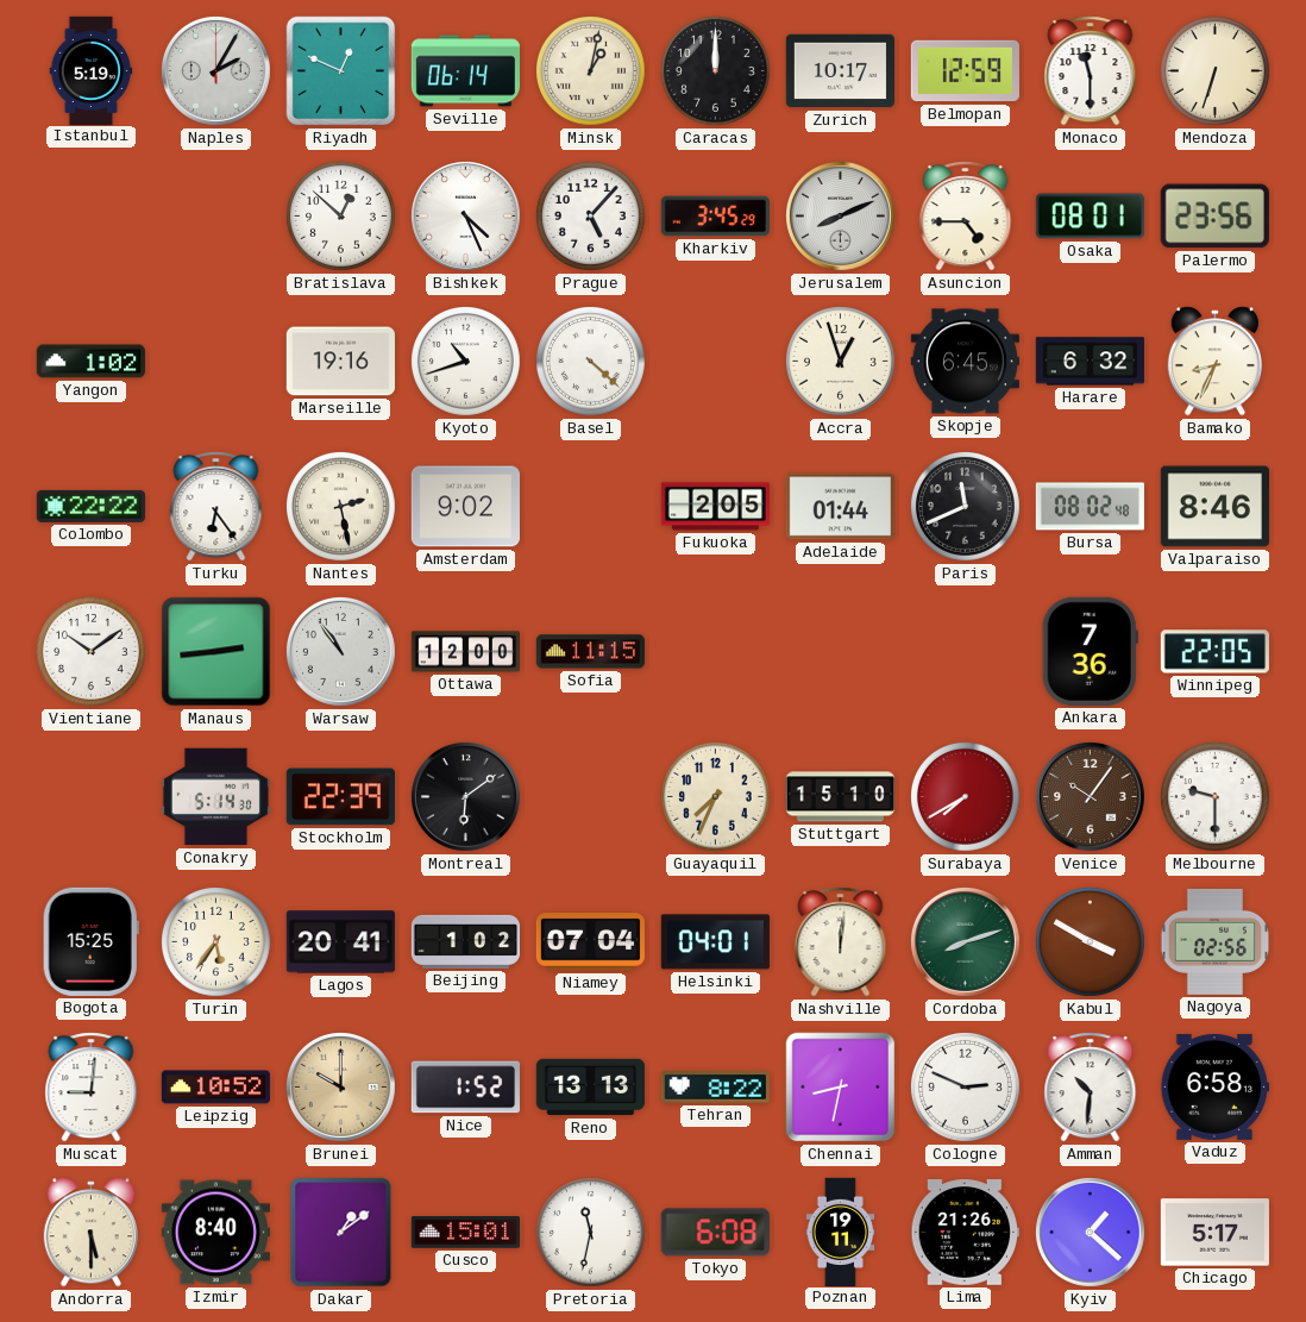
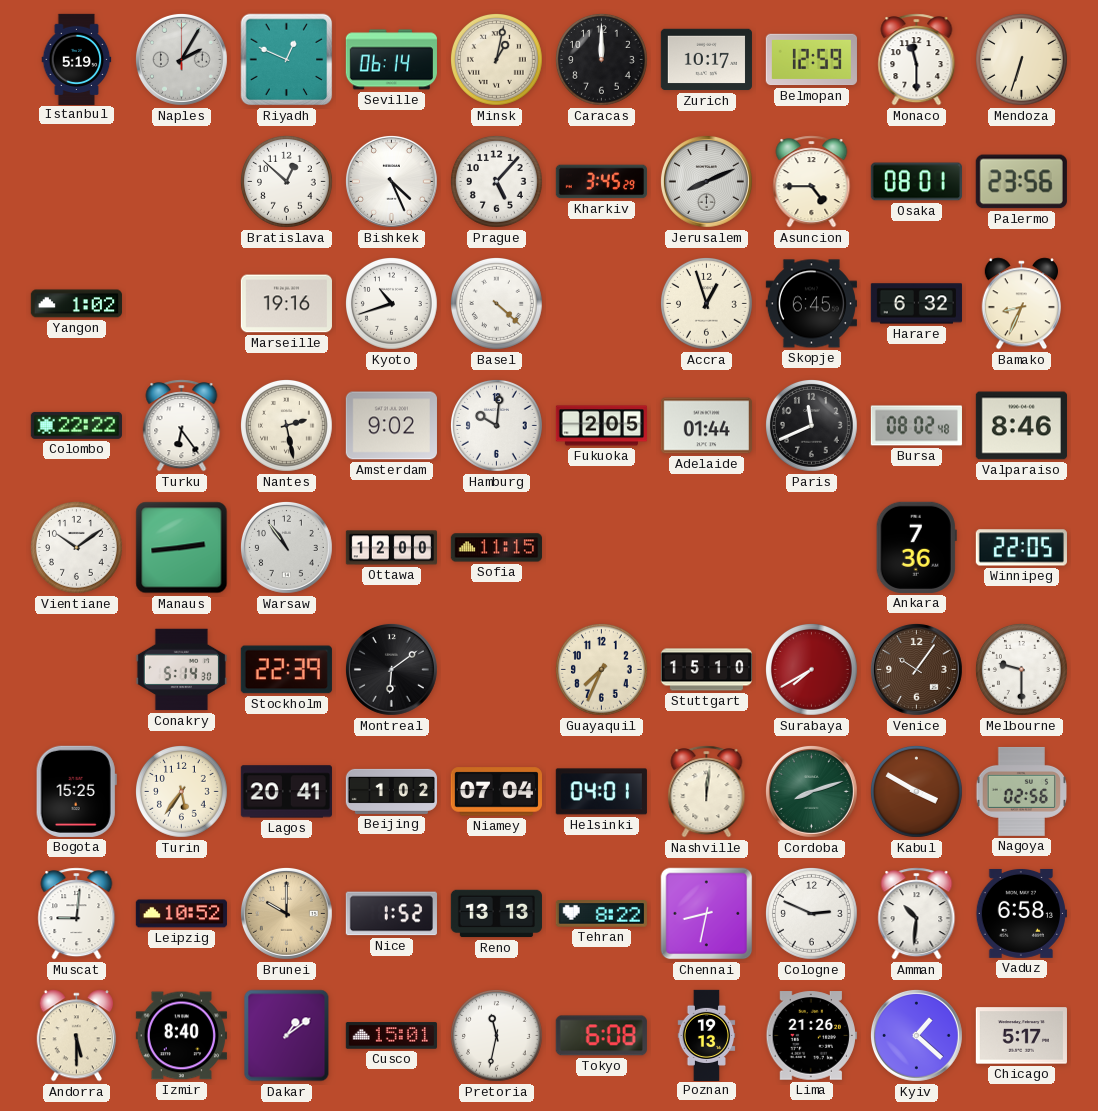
Hamburg: none -> 10:01
Poznan: 19:11 -> 19:13
